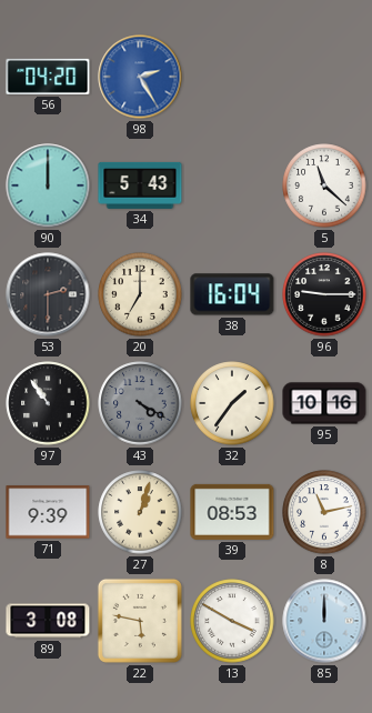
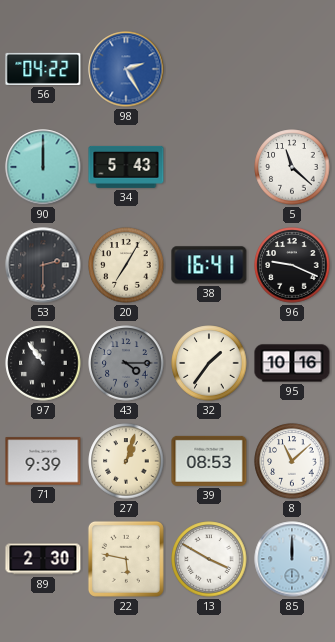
56: 04:20 -> 04:22
20: 7:00 -> 7:05
38: 16:04 -> 16:41
96: 9:15 -> 9:19
43: 4:20 -> 4:15
8: 11:13 -> 11:08
89: 3:08 -> 2:30
